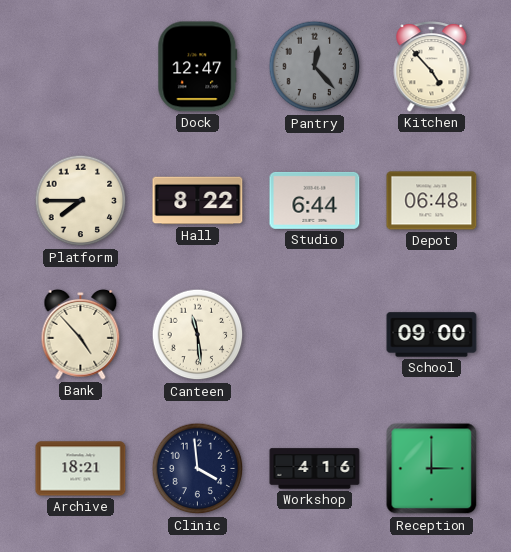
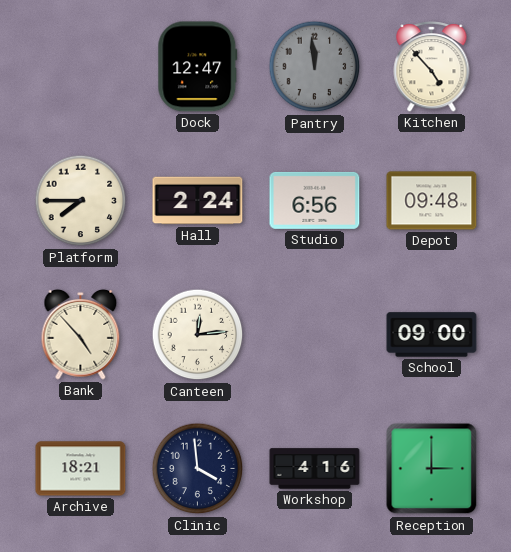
Pantry: 12:23 -> 11:59
Hall: 8:22 -> 2:24
Studio: 6:44 -> 6:56
Depot: 06:48 -> 09:48
Canteen: 11:29 -> 12:14
